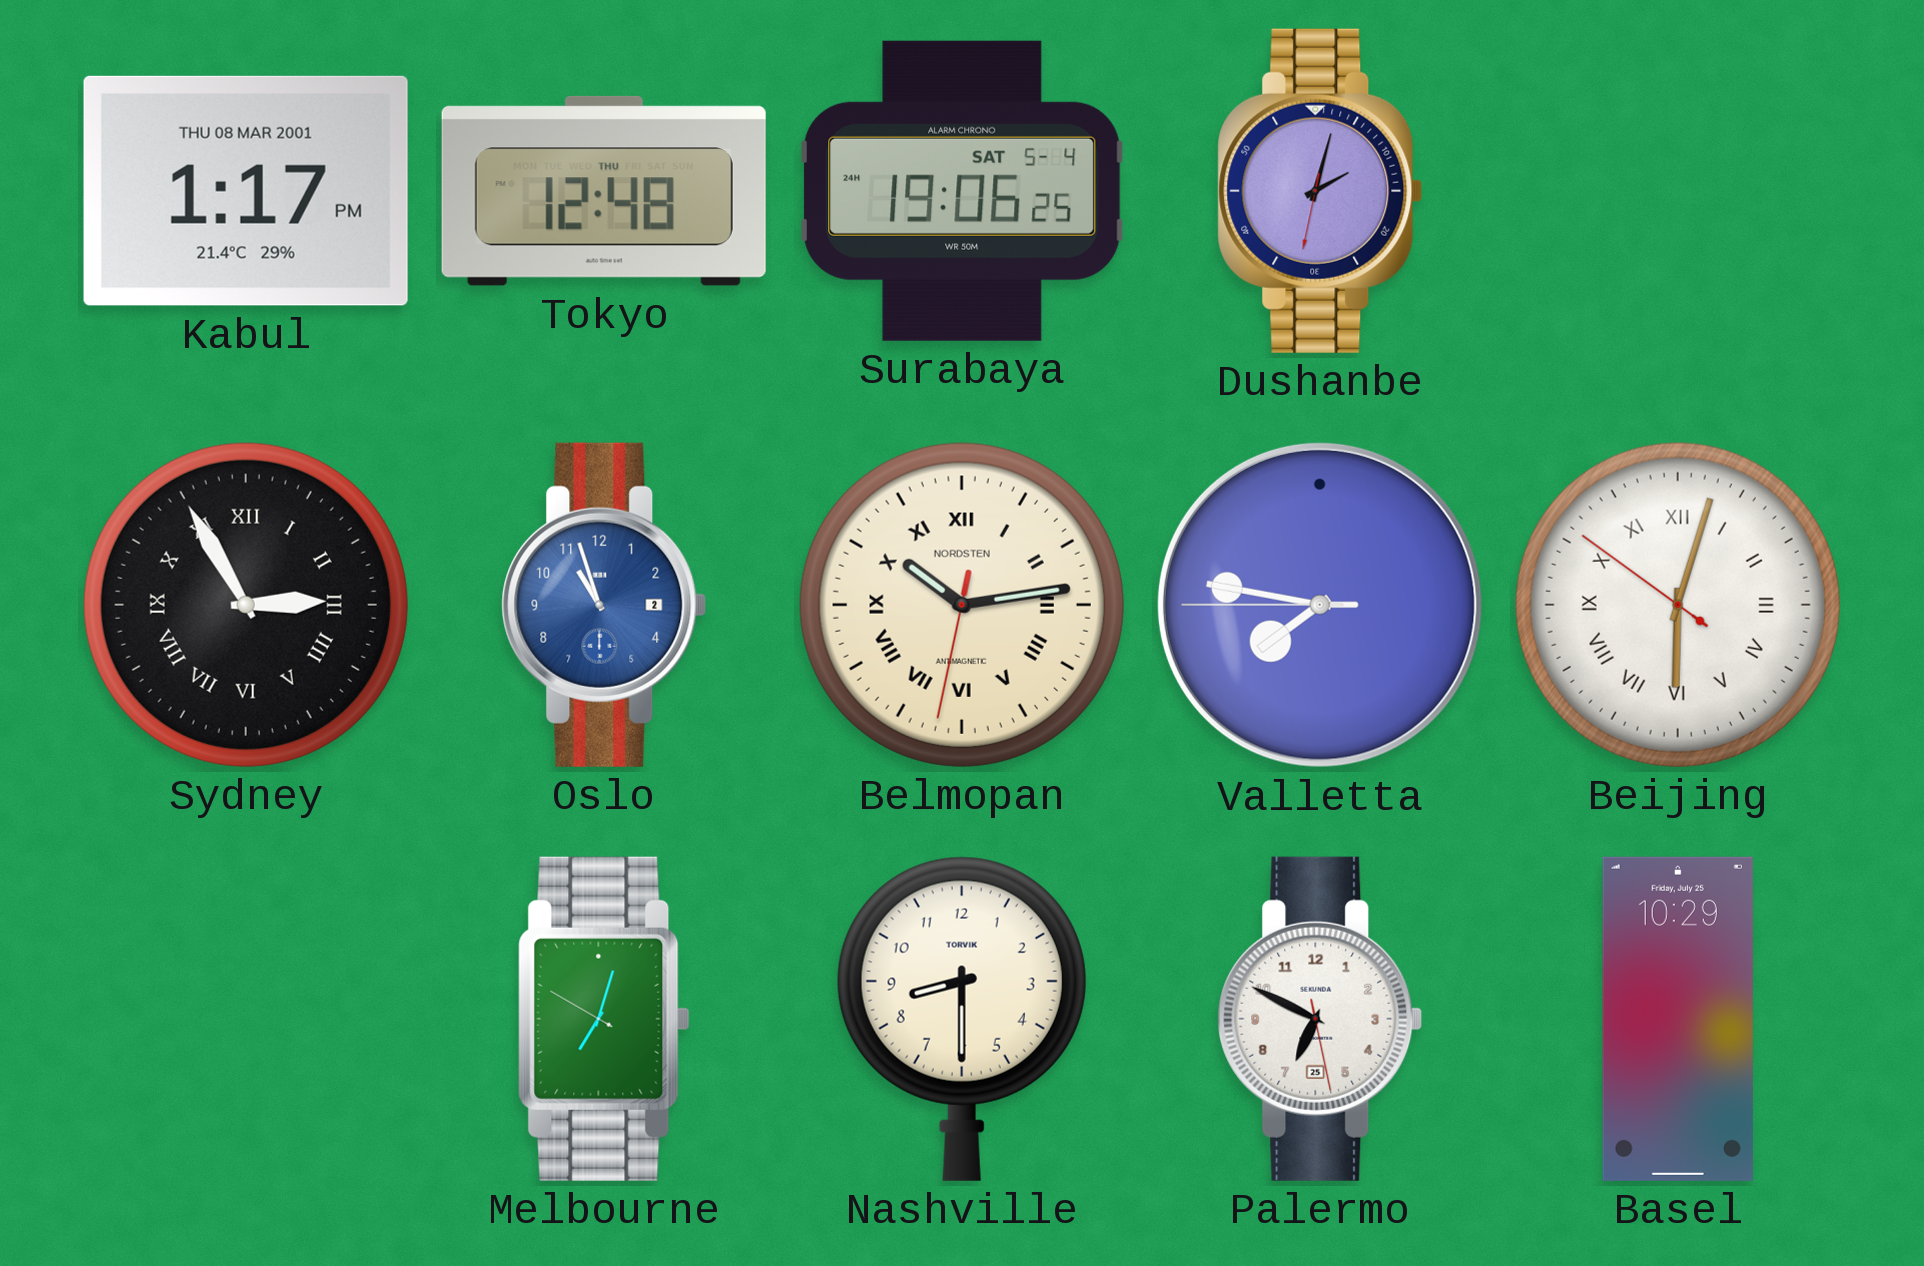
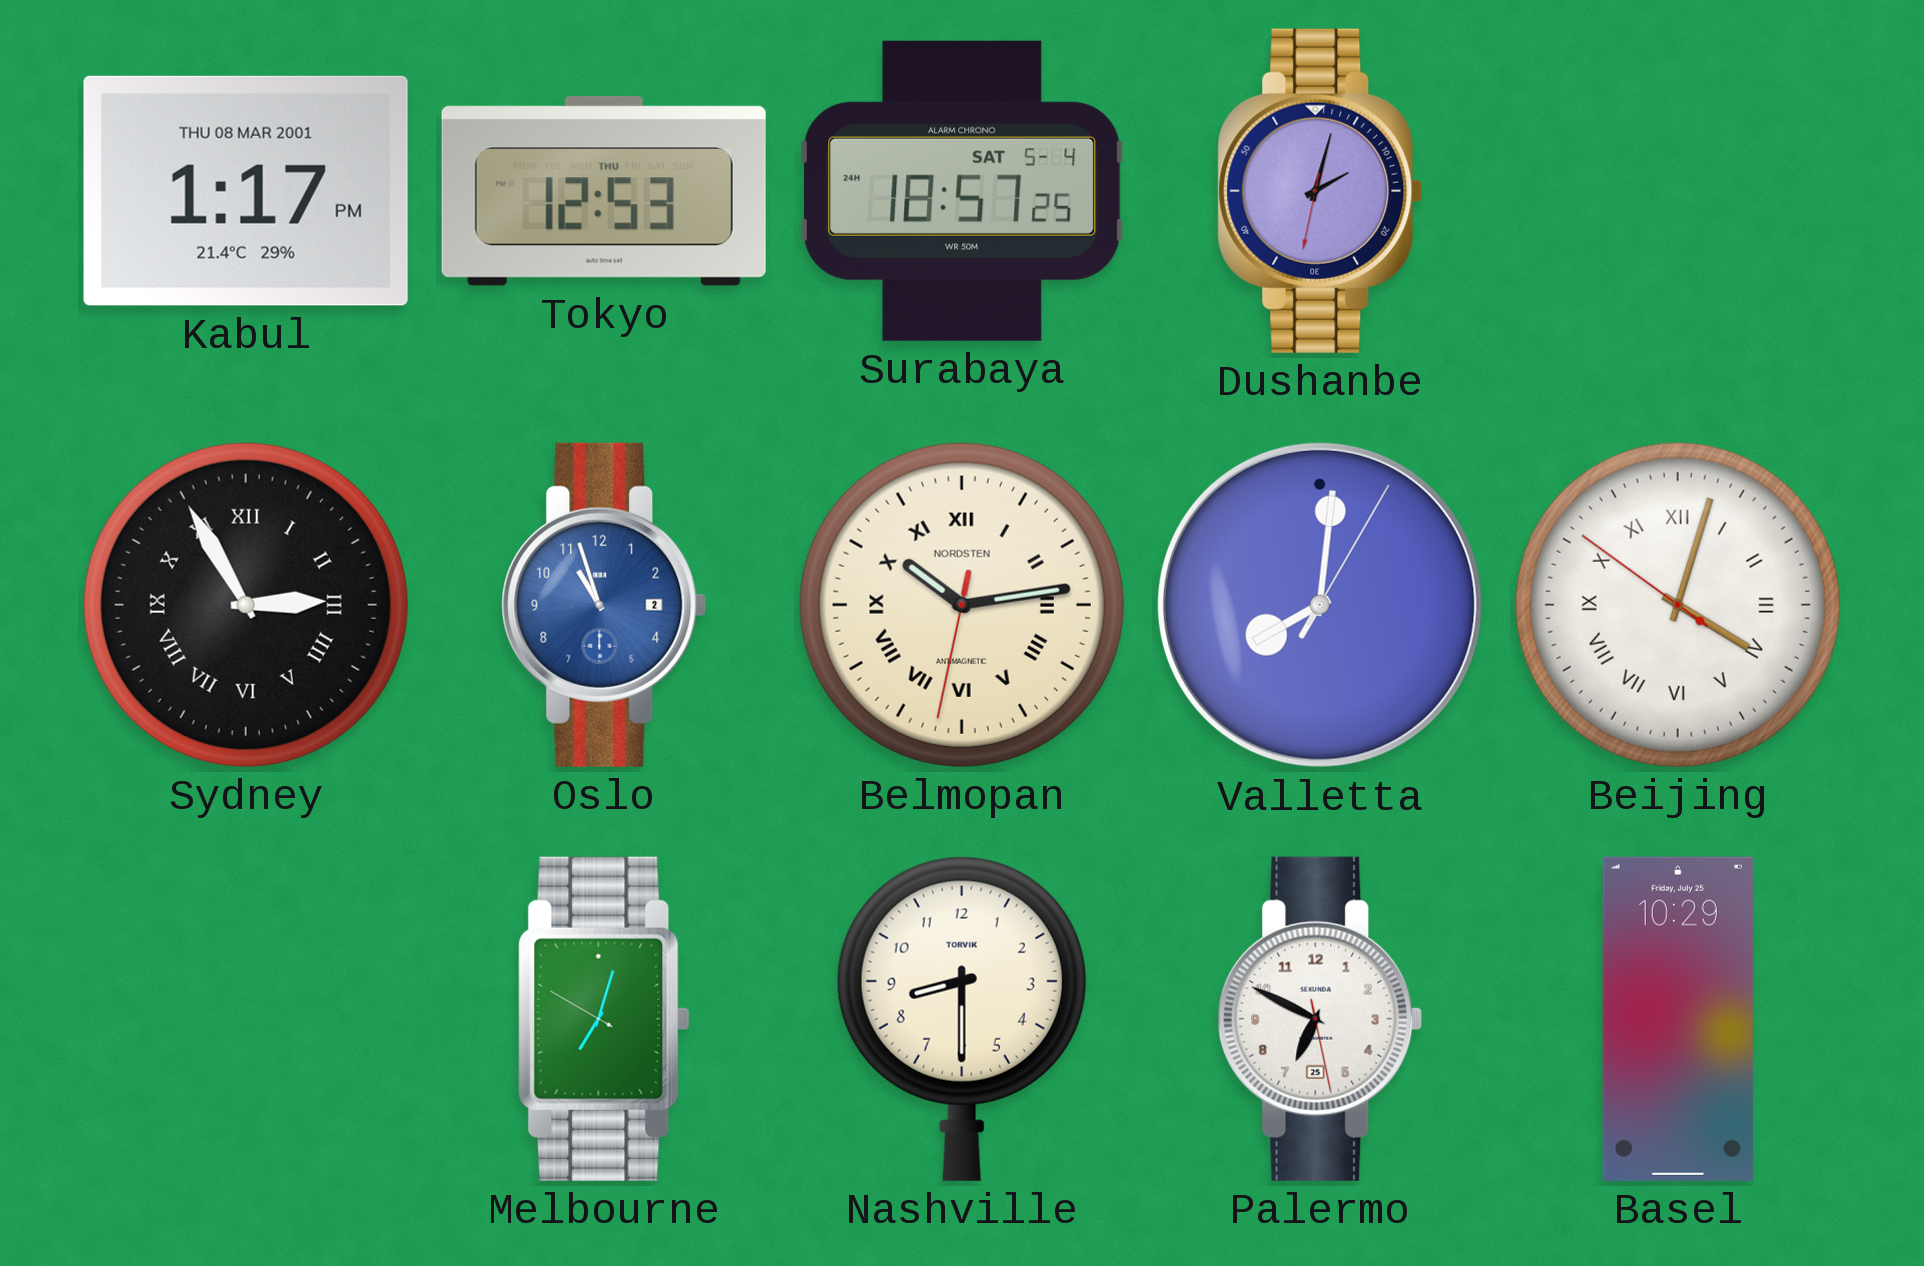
Tokyo: 12:48 -> 12:53
Surabaya: 19:06 -> 18:57
Valletta: 7:46 -> 8:01
Beijing: 6:02 -> 4:02
